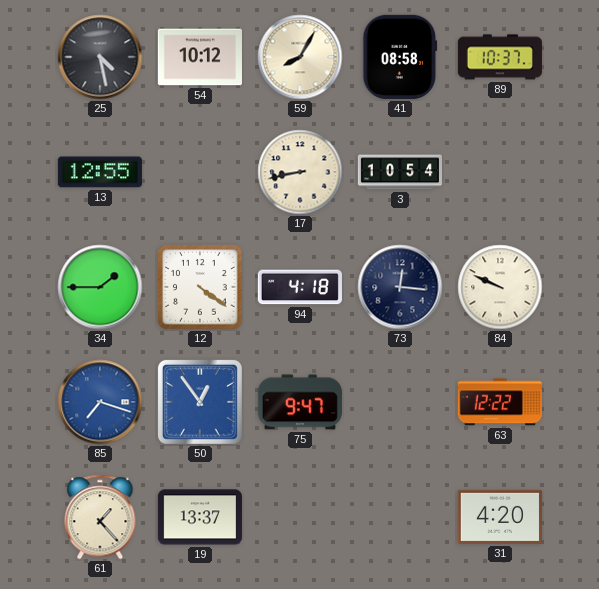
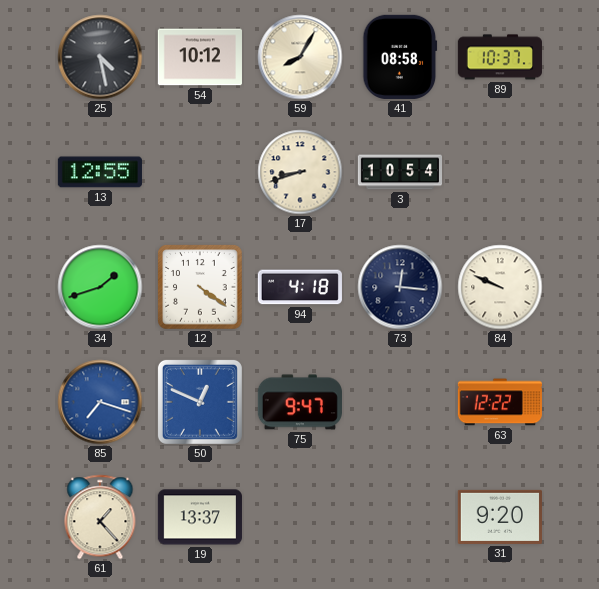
17: 8:43 -> 8:42
34: 1:45 -> 1:42
50: 12:54 -> 12:49
31: 4:20 -> 9:20
